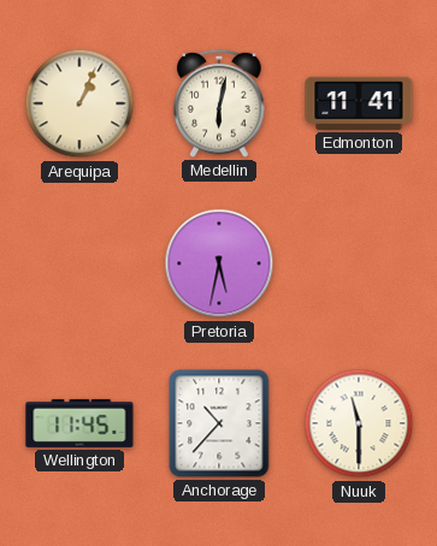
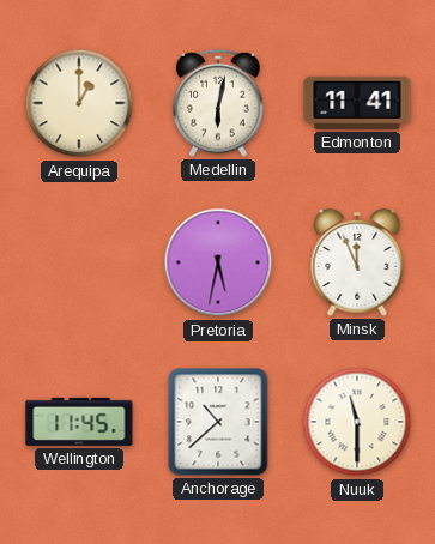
Arequipa: 1:04 -> 1:00
Minsk: none -> 11:56
Anchorage: 10:37 -> 10:38
